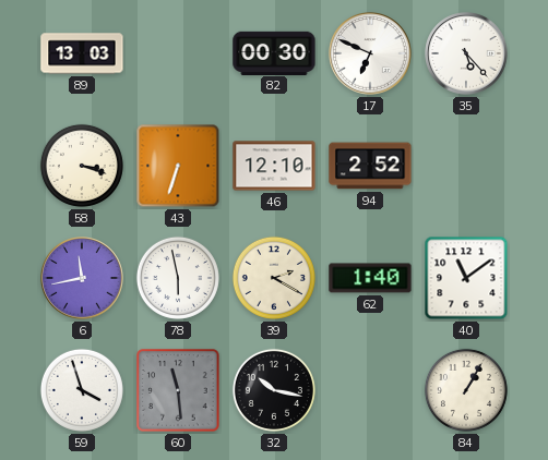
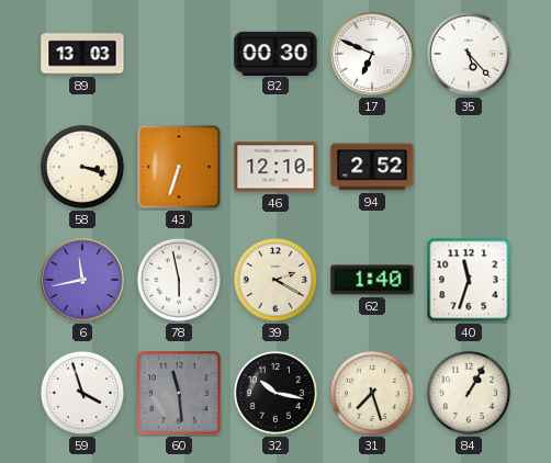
40: 11:09 -> 11:33
31: none -> 7:27
